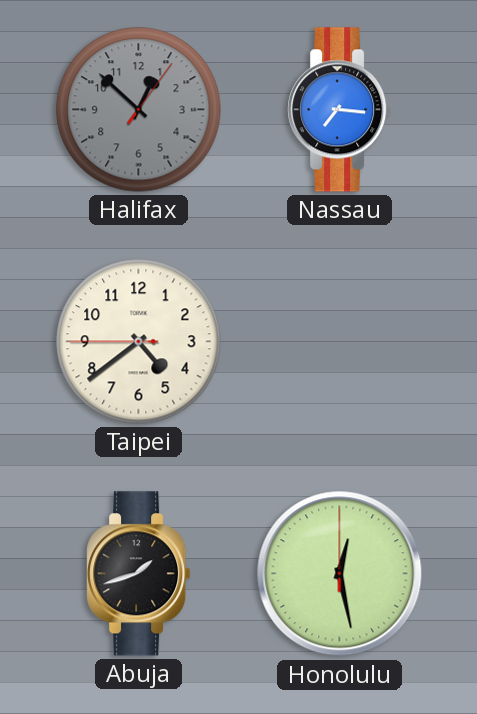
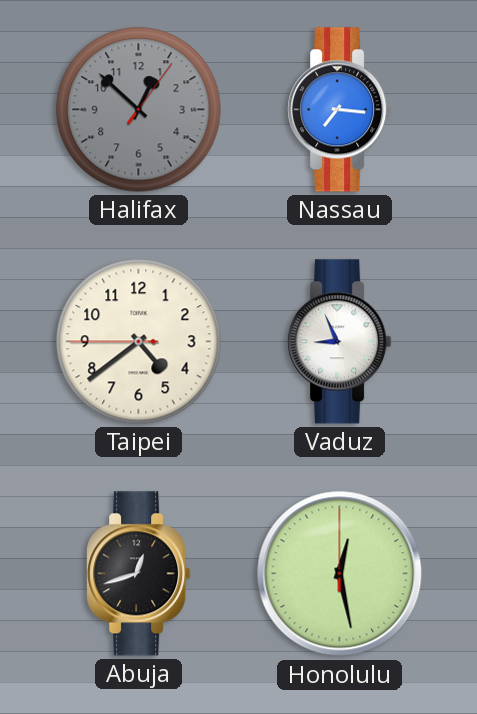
Vaduz: none -> 8:56
Abuja: 1:42 -> 12:42
